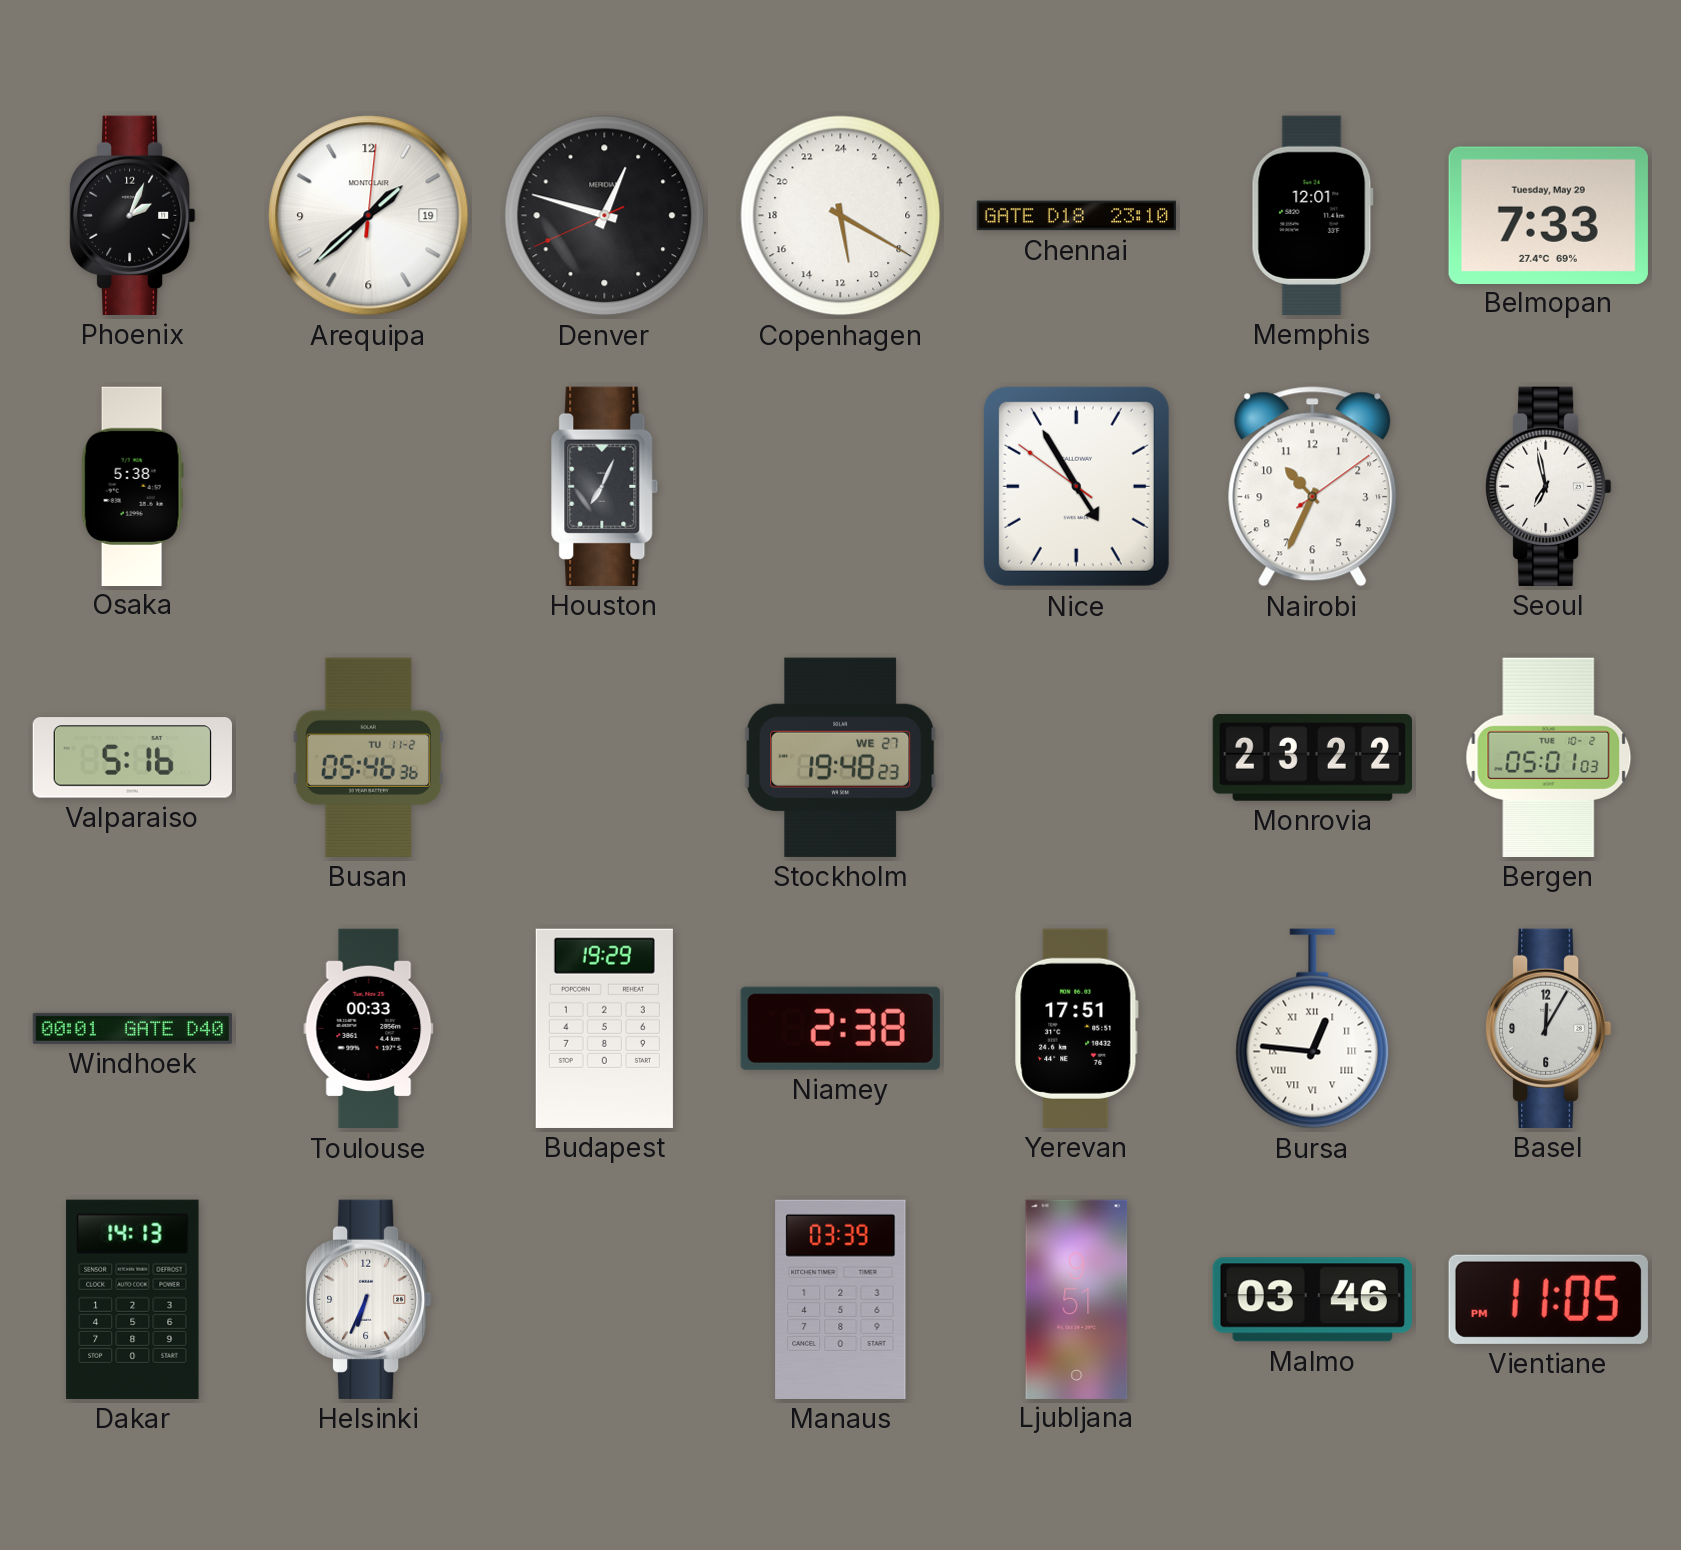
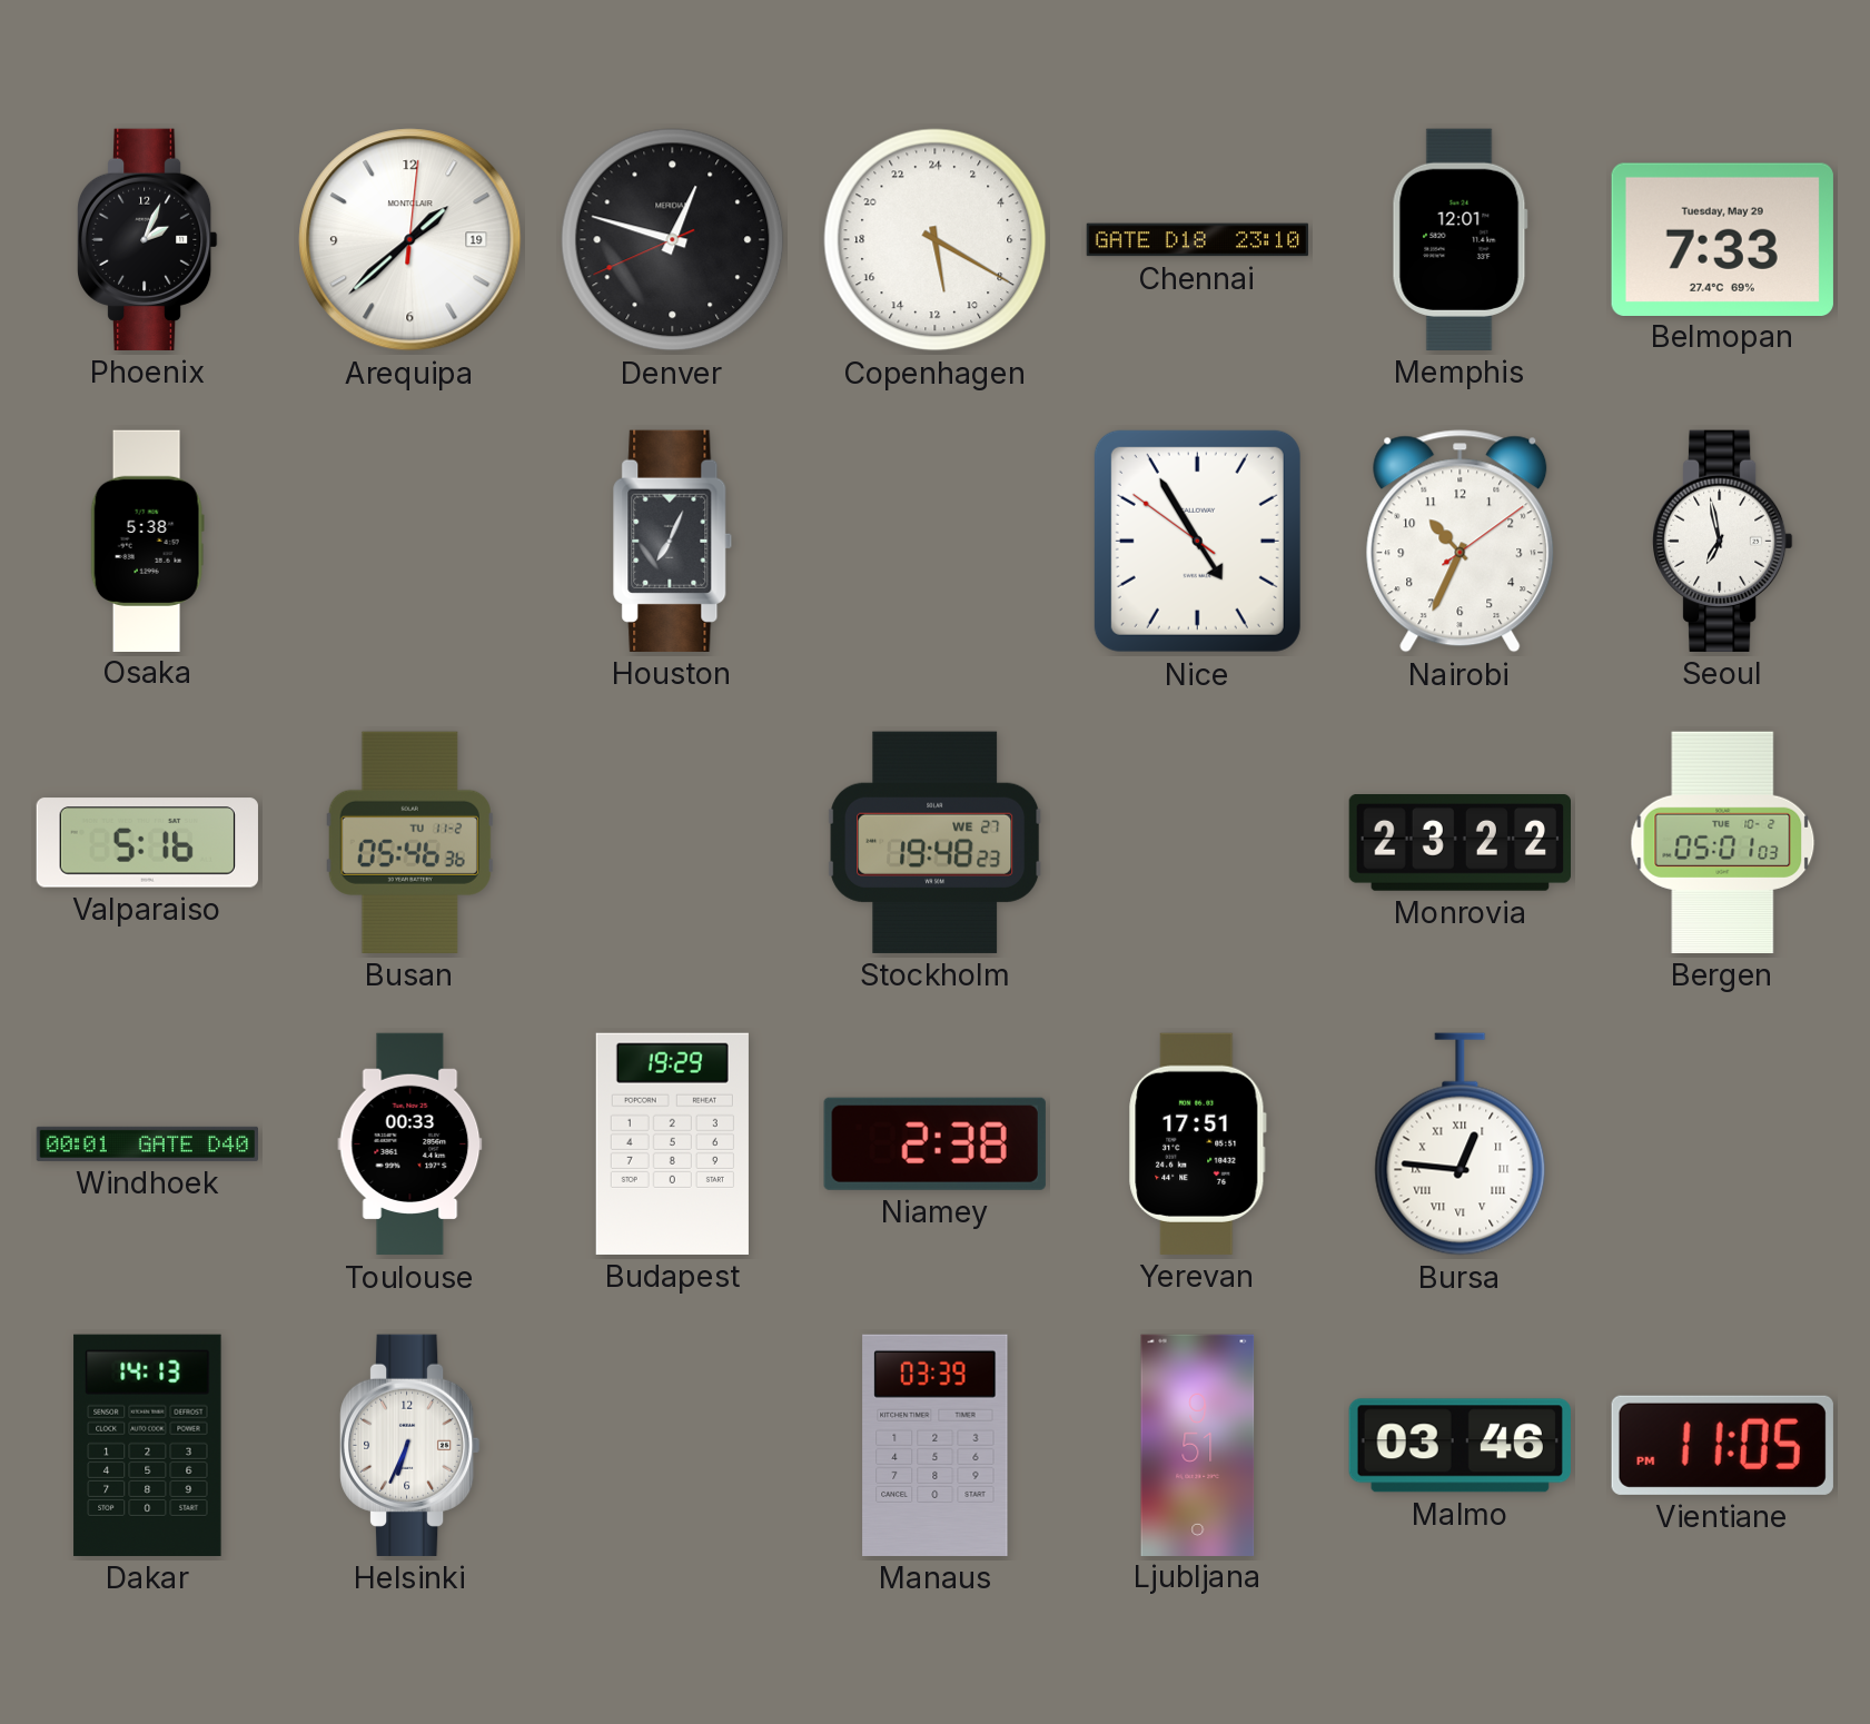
Basel: 12:05 -> none
